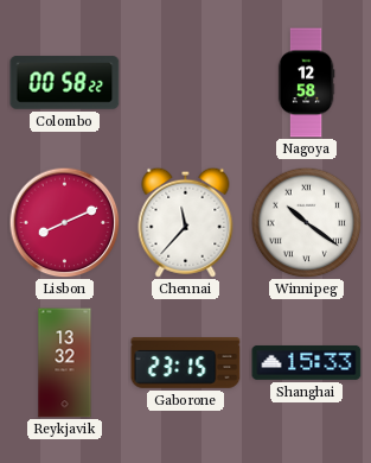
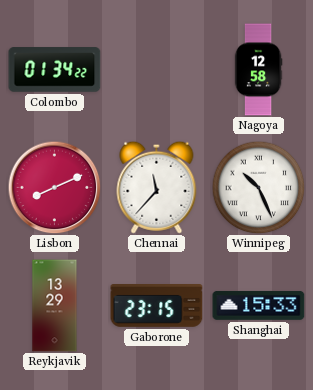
Colombo: 00:58 -> 01:34
Winnipeg: 10:21 -> 10:26
Reykjavik: 13:32 -> 13:29
